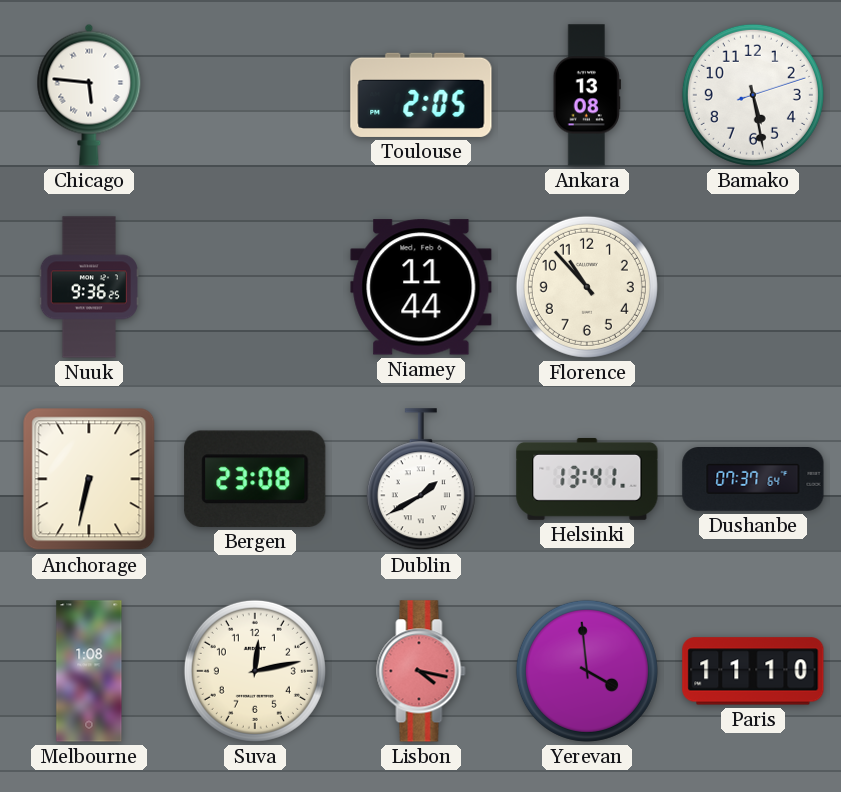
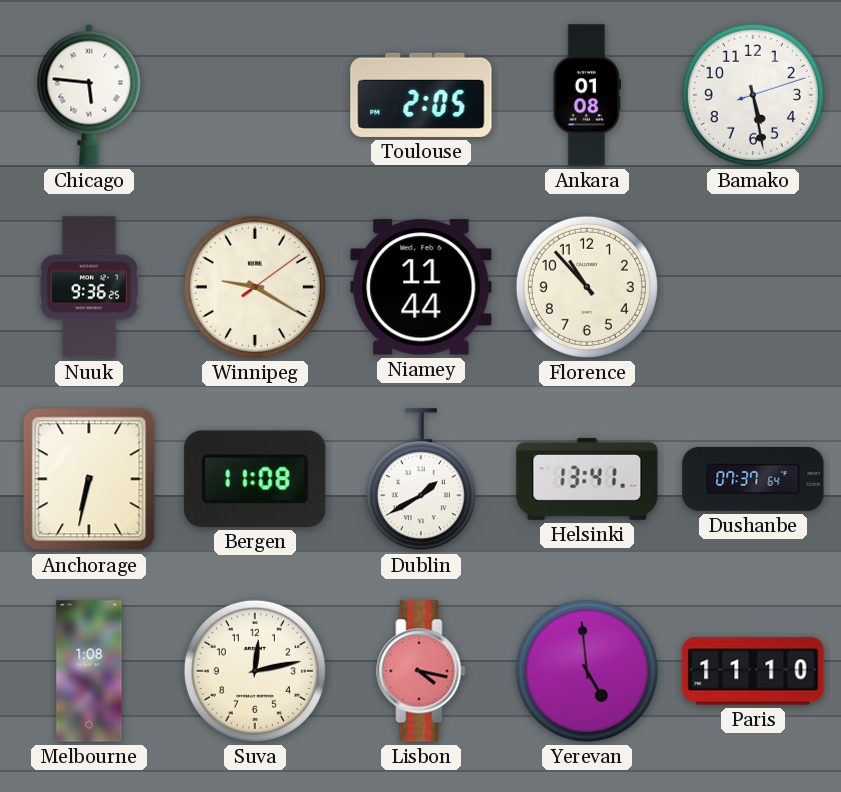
Ankara: 13:08 -> 01:08
Winnipeg: none -> 9:20
Bergen: 23:08 -> 11:08
Yerevan: 3:59 -> 4:59
